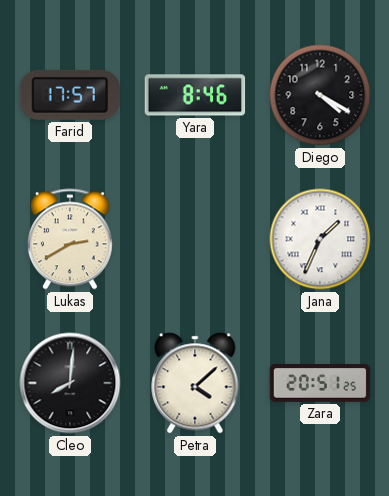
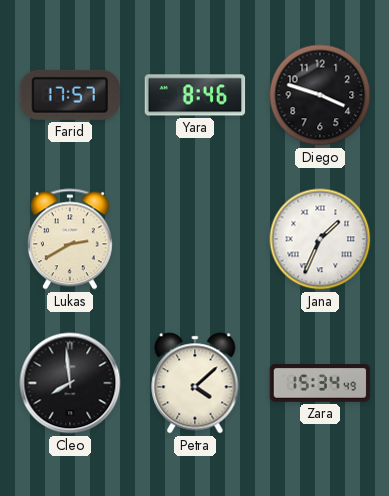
Diego: 4:20 -> 3:48
Cleo: 8:01 -> 7:59
Zara: 20:51 -> 15:34
